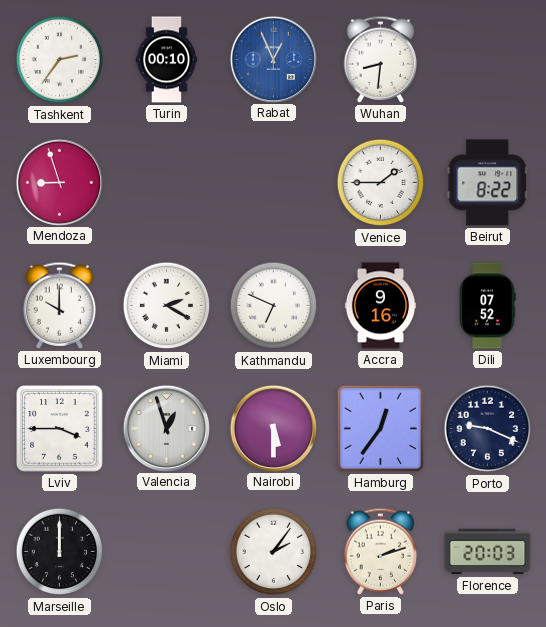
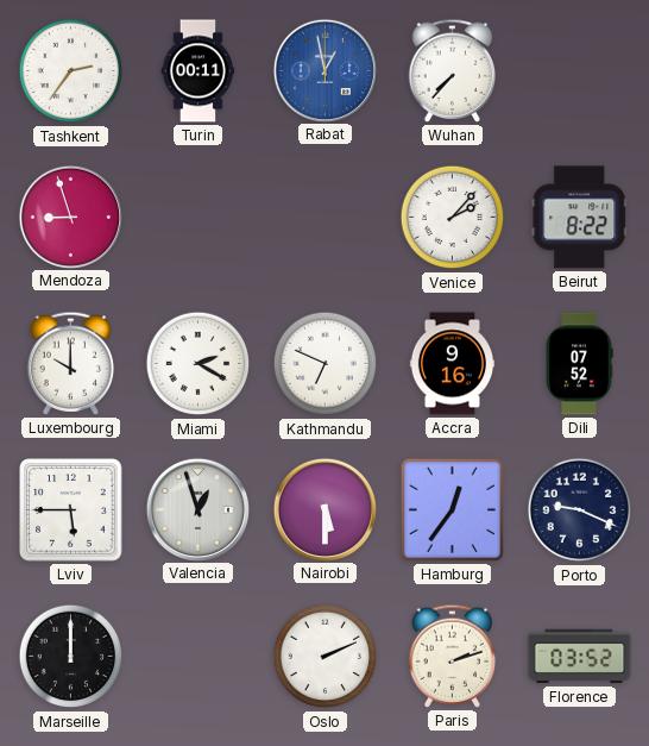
Turin: 00:10 -> 00:11
Rabat: 12:56 -> 12:58
Wuhan: 8:31 -> 7:37
Venice: 1:45 -> 2:07
Lviv: 3:45 -> 5:45
Oslo: 2:06 -> 2:11
Florence: 20:03 -> 03:52
